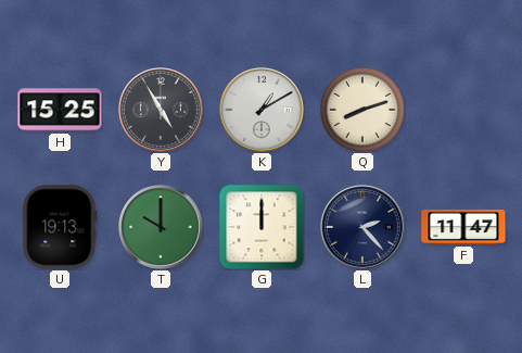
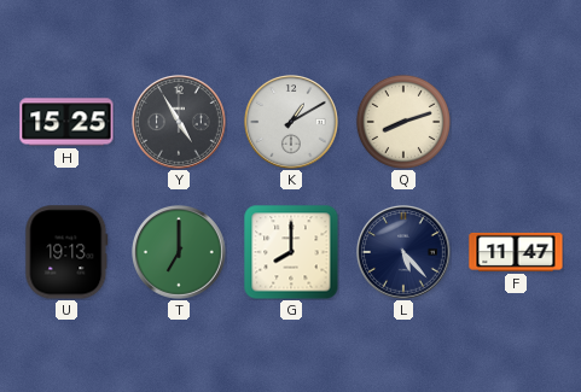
T: 10:00 -> 7:00
G: 12:00 -> 8:00
L: 2:23 -> 5:23
